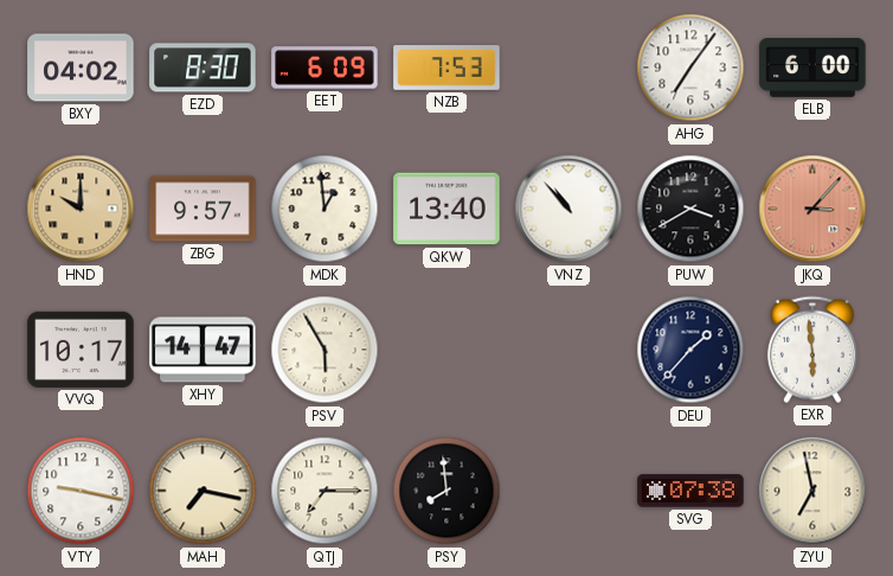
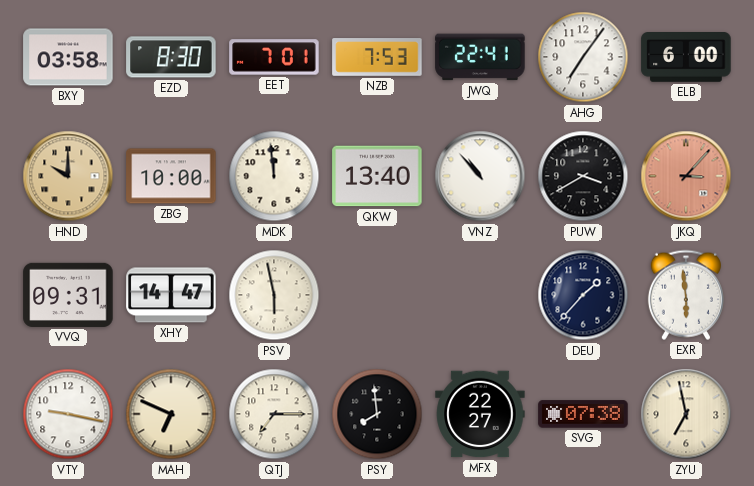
BXY: 04:02 -> 03:58
EET: 6:09 -> 7:01
JWQ: none -> 22:41
ZBG: 9:57 -> 10:00
MDK: 12:59 -> 11:59
VVQ: 10:17 -> 09:31
PSV: 5:55 -> 5:58
MAH: 7:17 -> 6:49
MFX: none -> 22:27
